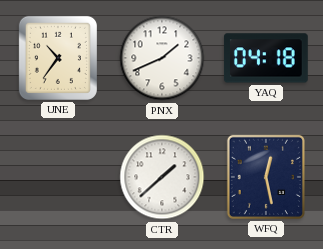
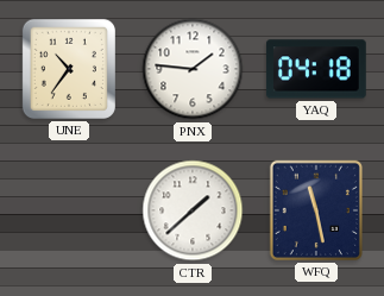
PNX: 1:41 -> 1:46
WFQ: 12:28 -> 11:28
